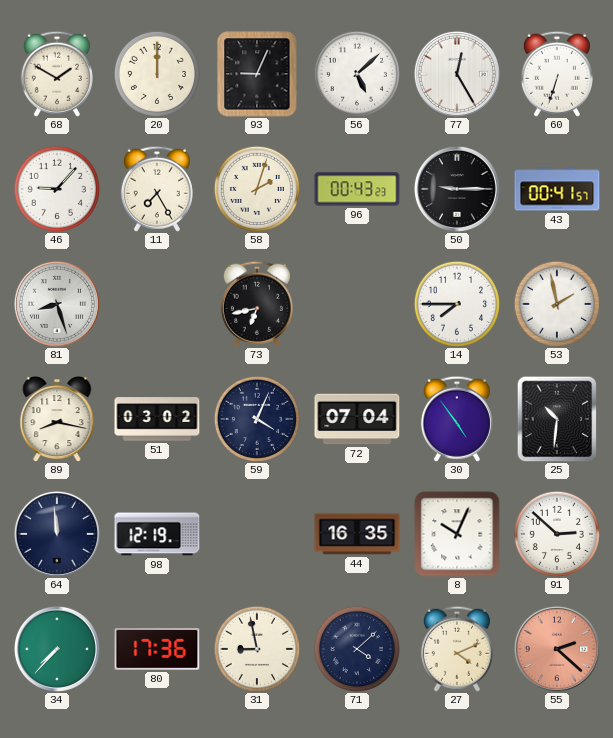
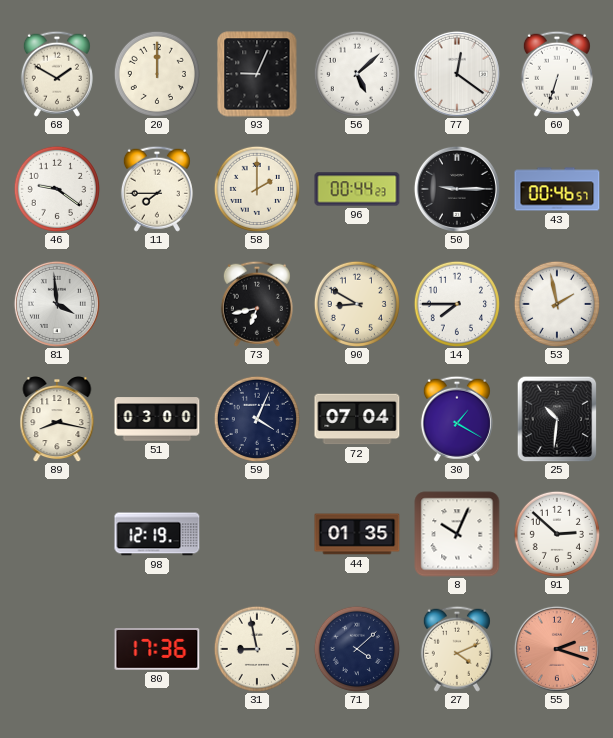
77: 12:25 -> 12:21
46: 9:07 -> 9:21
11: 7:25 -> 7:45
58: 2:03 -> 2:00
96: 00:43 -> 00:44
43: 00:41 -> 00:46
81: 8:27 -> 3:59
90: none -> 8:50
51: 03:02 -> 03:00
30: 4:54 -> 1:20
64: 11:59 -> none
44: 16:35 -> 01:35
34: 7:37 -> none
55: 2:22 -> 2:18
